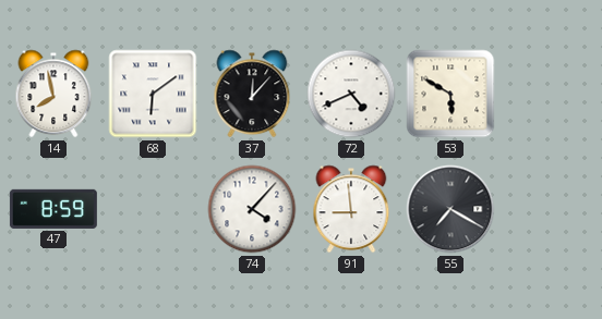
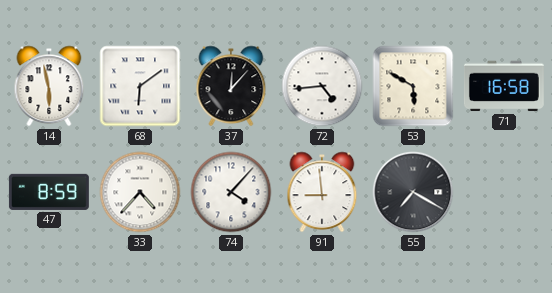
14: 7:58 -> 5:58
72: 4:41 -> 4:44
71: none -> 16:58
33: none -> 4:37
